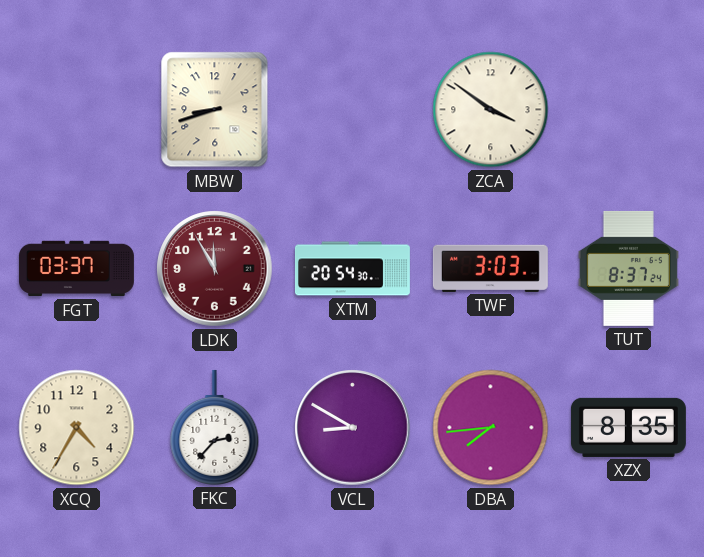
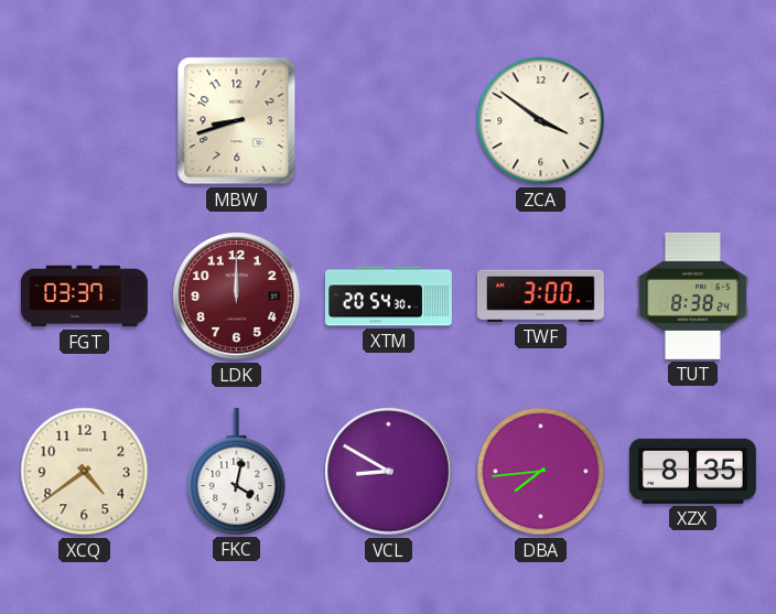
LDK: 11:55 -> 12:00
TWF: 3:03 -> 3:00
TUT: 8:37 -> 8:38
XCQ: 4:35 -> 4:39
FKC: 2:37 -> 4:02
